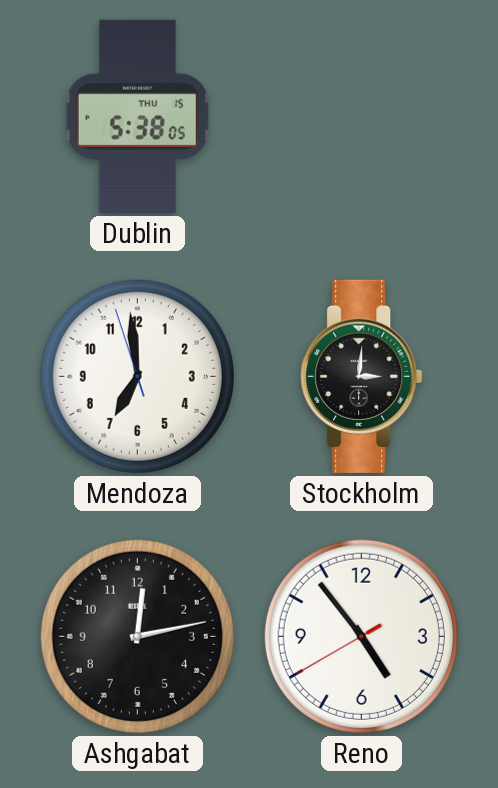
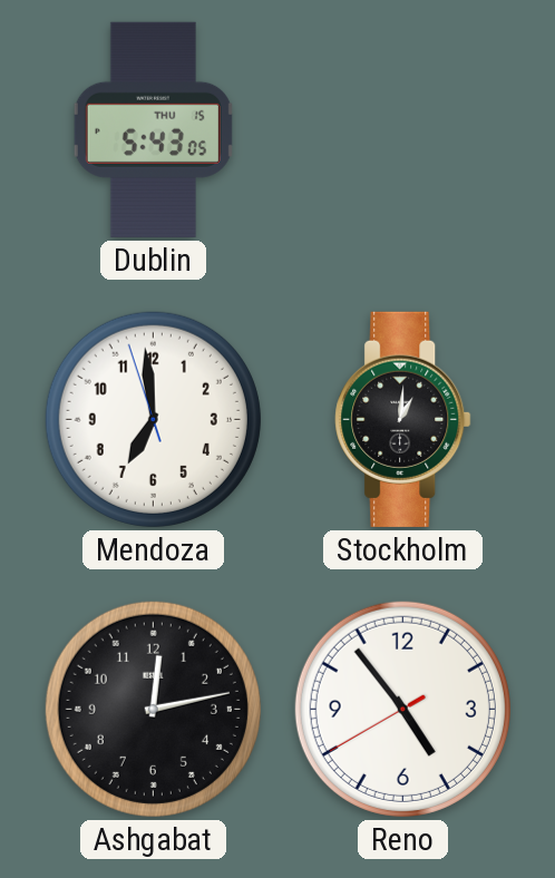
Dublin: 5:38 -> 5:43
Stockholm: 3:01 -> 1:01
